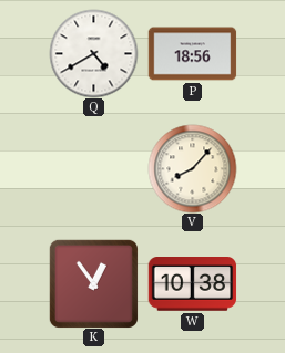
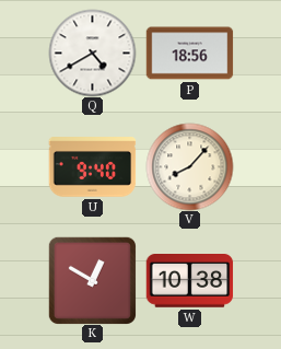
U: none -> 9:40
K: 12:54 -> 12:50
